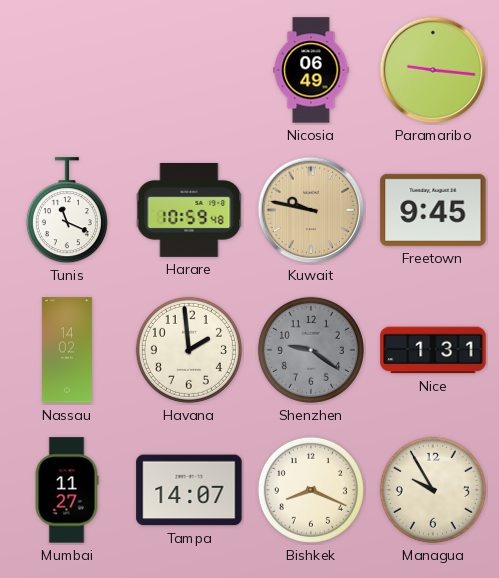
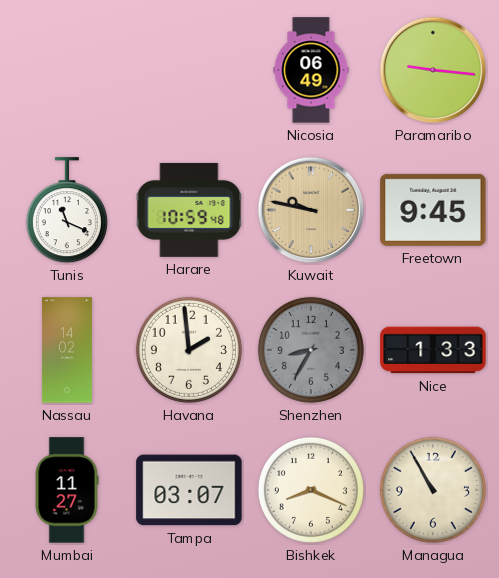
Shenzhen: 9:21 -> 8:35
Nice: 1:31 -> 1:33
Tampa: 14:07 -> 03:07
Managua: 9:55 -> 10:55
